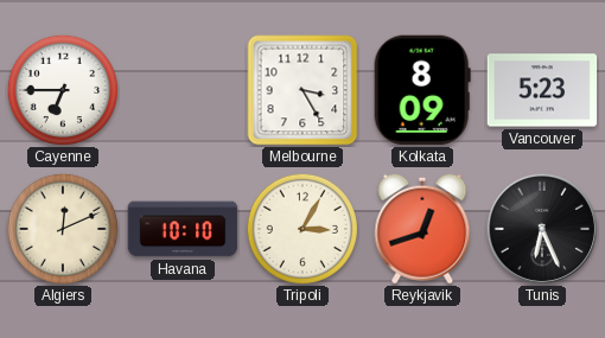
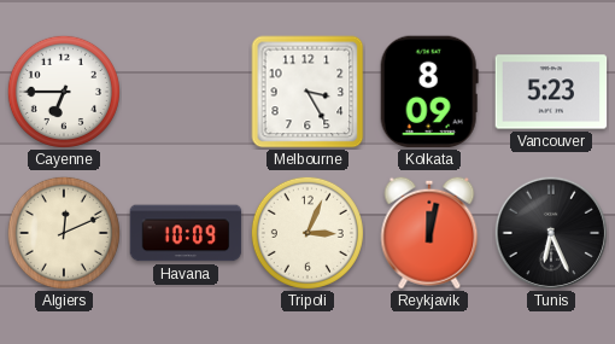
Havana: 10:10 -> 10:09
Tripoli: 3:05 -> 3:04
Reykjavik: 12:42 -> 12:02
